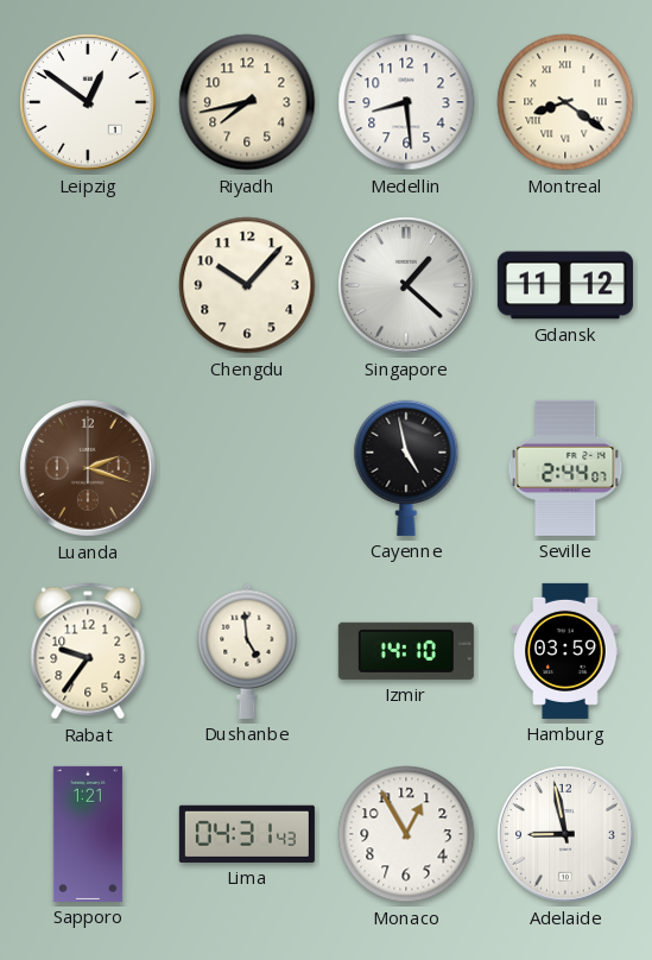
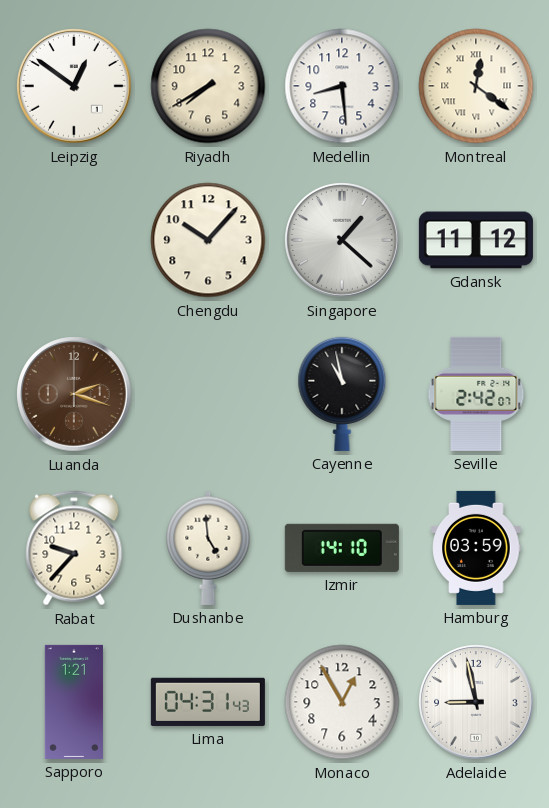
Riyadh: 7:43 -> 7:40
Montreal: 8:21 -> 12:21
Cayenne: 4:58 -> 10:58
Seville: 2:44 -> 2:42
Rabat: 9:36 -> 9:37
